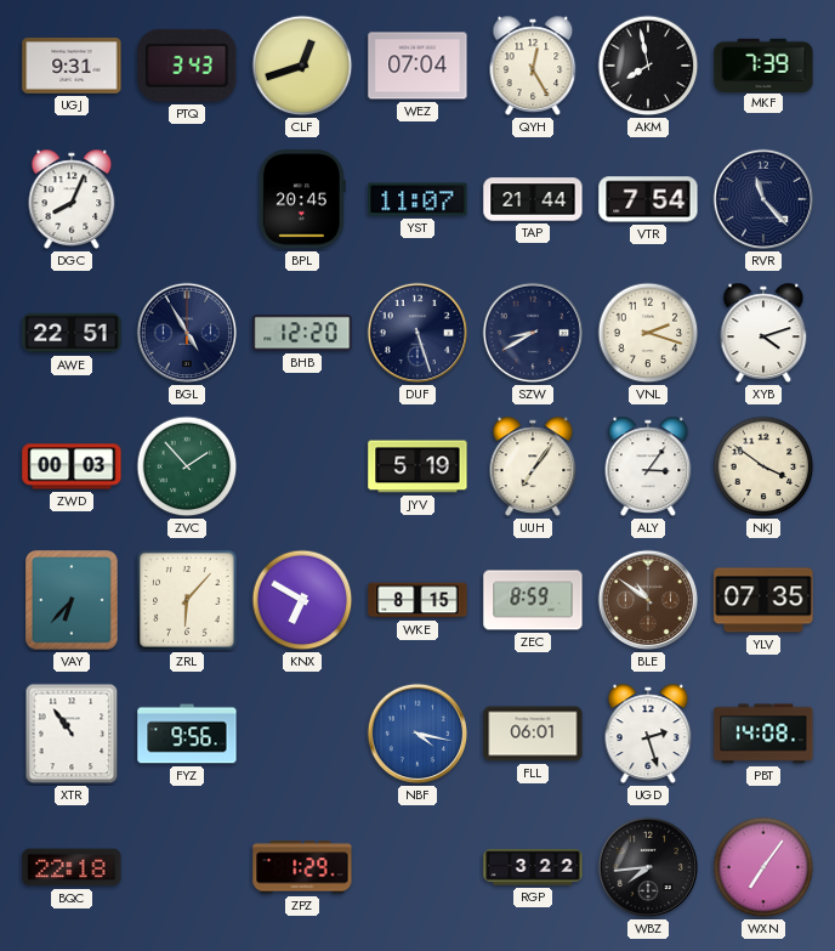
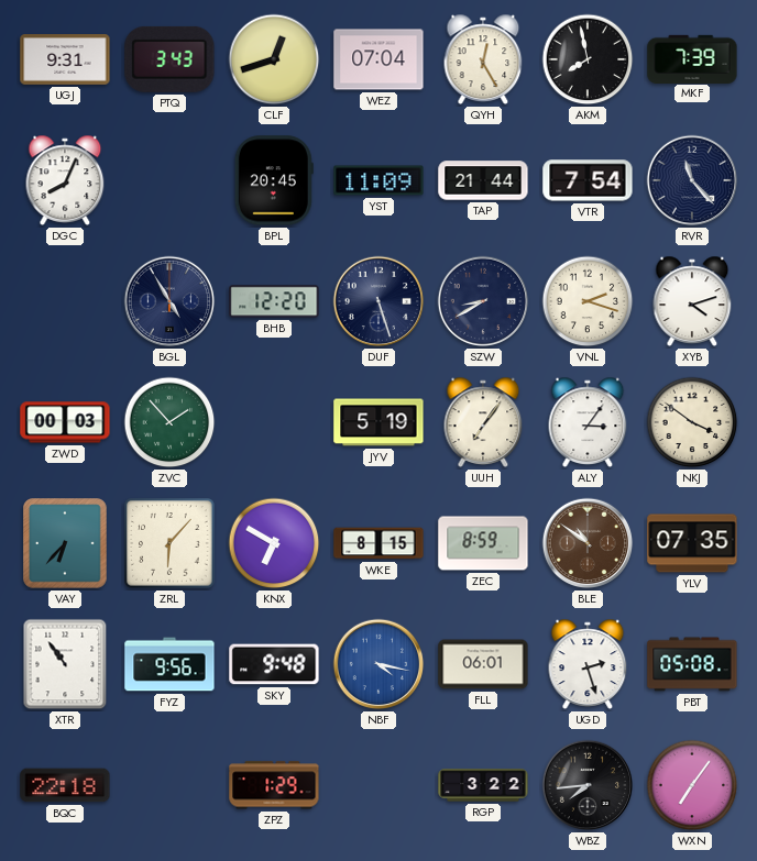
YST: 11:07 -> 11:09
AWE: 22:51 -> none
SKY: none -> 9:48
PBT: 14:08 -> 05:08
